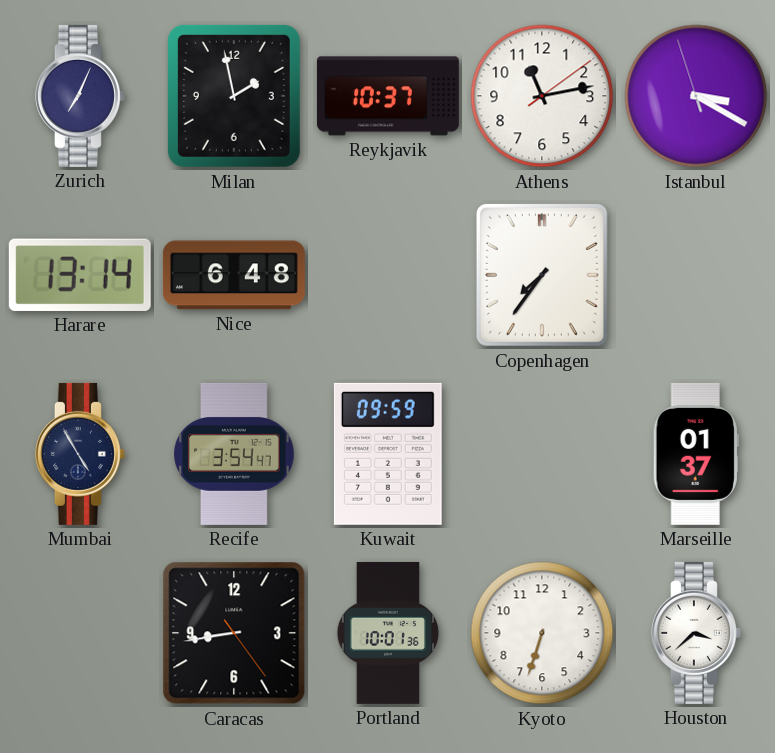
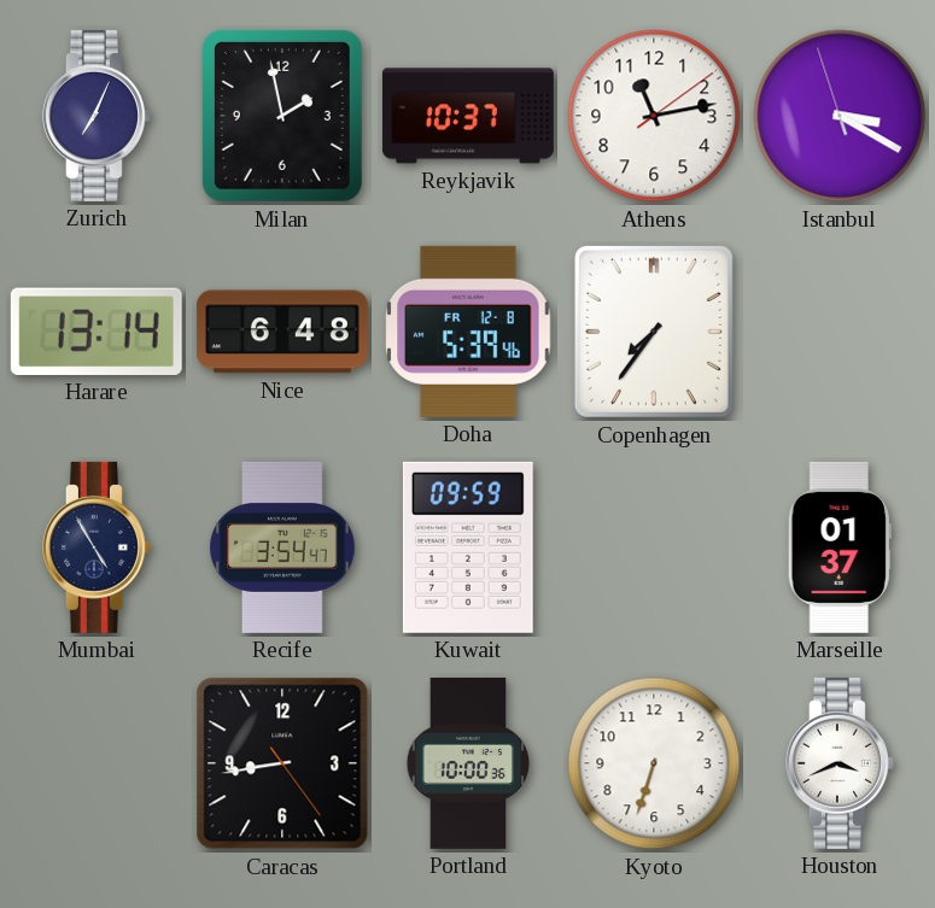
Doha: none -> 5:39
Portland: 10:01 -> 10:00
Houston: 3:38 -> 3:41
